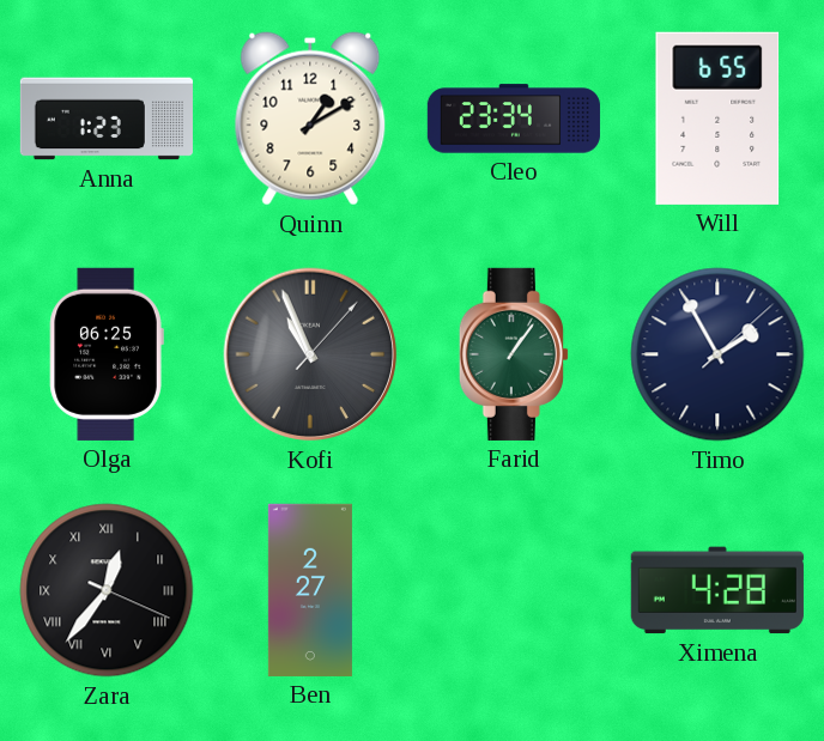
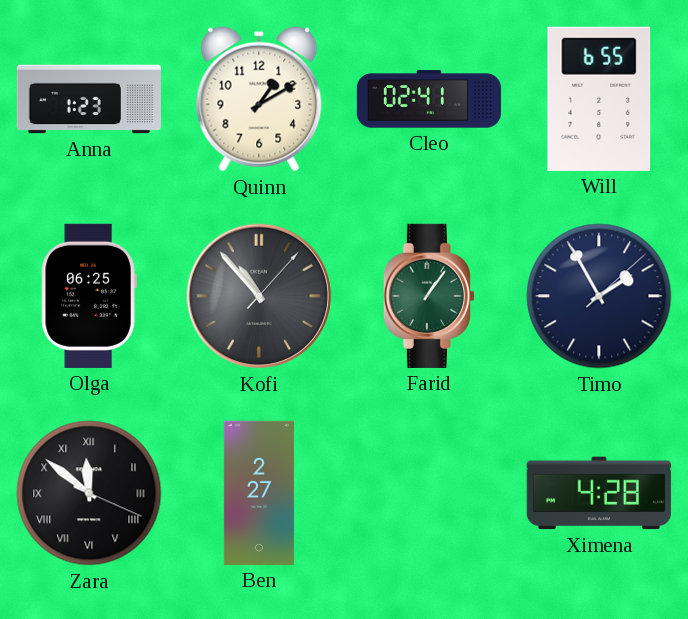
Cleo: 23:34 -> 02:41
Kofi: 10:56 -> 10:53
Zara: 12:36 -> 11:51
